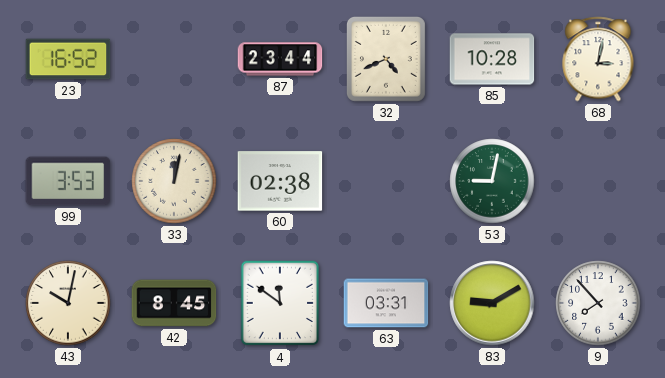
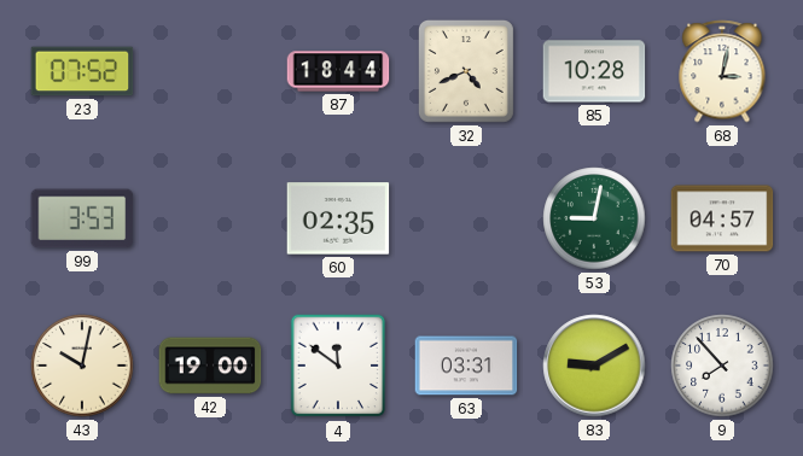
23: 16:52 -> 07:52
87: 23:44 -> 18:44
33: 12:02 -> none
60: 02:38 -> 02:35
70: none -> 04:57
42: 8:45 -> 19:00
